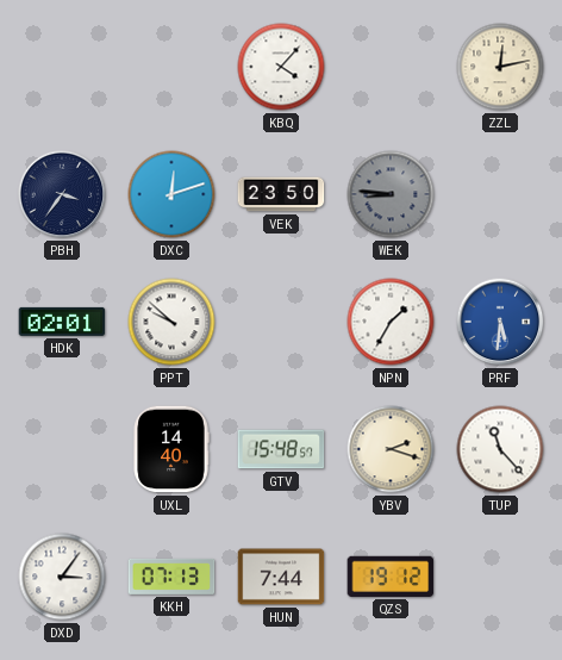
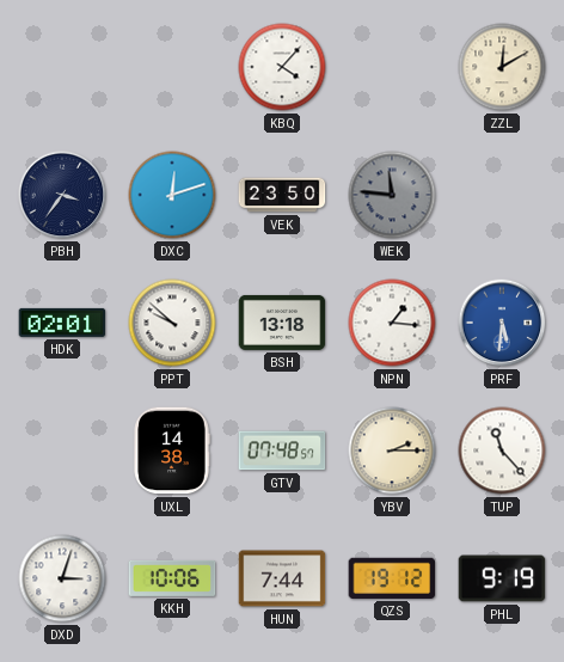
ZZL: 12:13 -> 12:10
WEK: 8:46 -> 11:46
BSH: none -> 13:18
NPN: 1:35 -> 1:16
UXL: 14:40 -> 14:38
GTV: 15:48 -> 07:48
YBV: 2:18 -> 2:15
DXD: 3:06 -> 3:03
KKH: 07:13 -> 10:06
PHL: none -> 9:19
